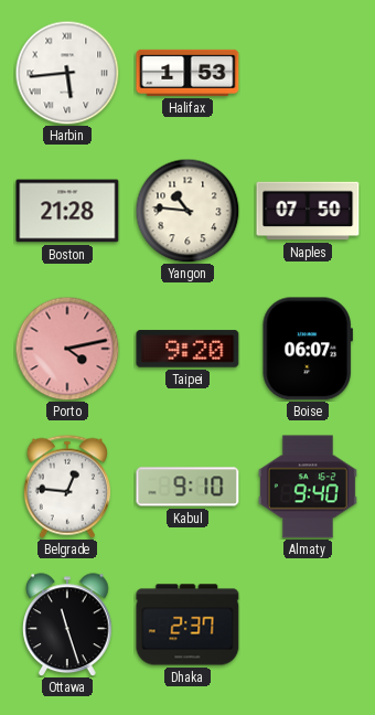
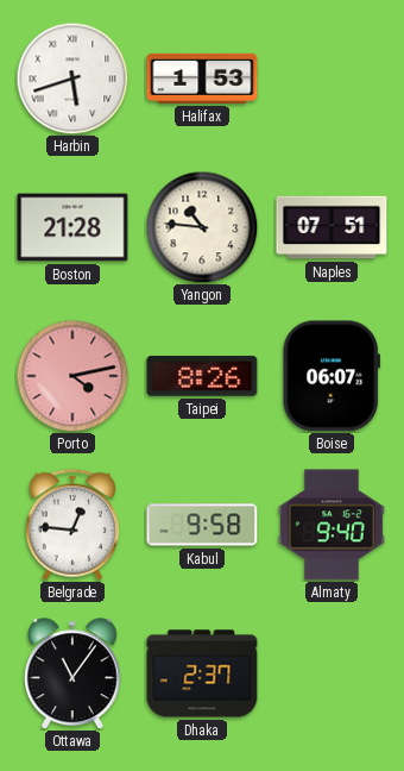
Harbin: 5:44 -> 5:42
Naples: 07:50 -> 07:51
Taipei: 9:20 -> 8:26
Kabul: 9:10 -> 9:58
Ottawa: 11:27 -> 11:06
